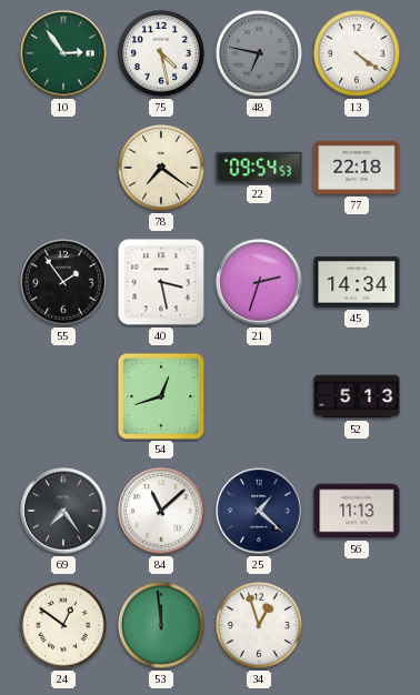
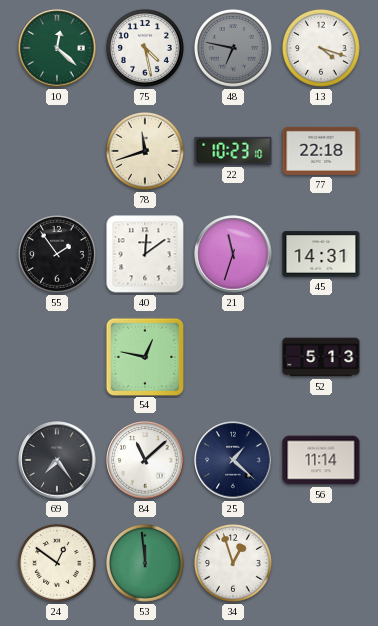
10: 2:54 -> 12:22
13: 4:21 -> 4:18
78: 7:21 -> 11:42
22: 09:54 -> 10:23
40: 3:28 -> 12:09
21: 2:33 -> 11:33
45: 14:34 -> 14:31
54: 12:42 -> 12:47
56: 11:13 -> 11:14
